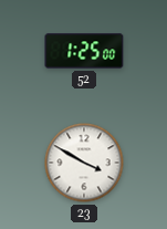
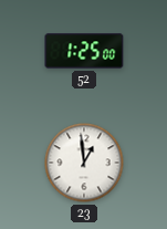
23: 3:50 -> 12:59
